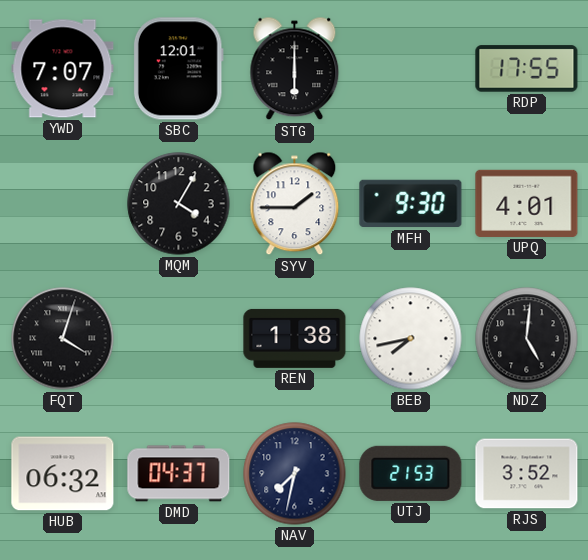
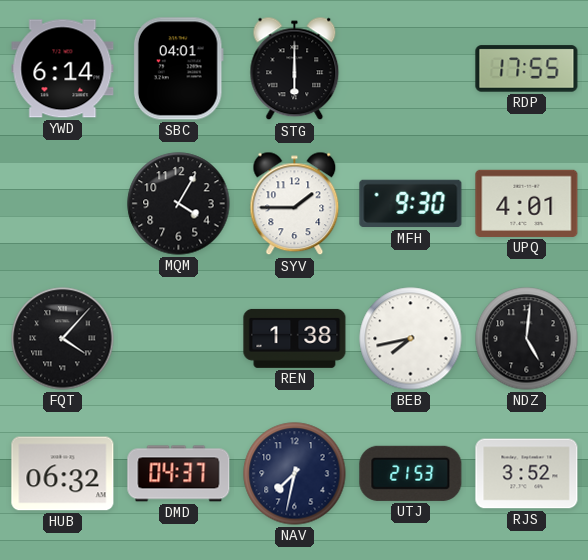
YWD: 7:07 -> 6:14
SBC: 12:01 -> 04:01
FQT: 4:03 -> 4:07
